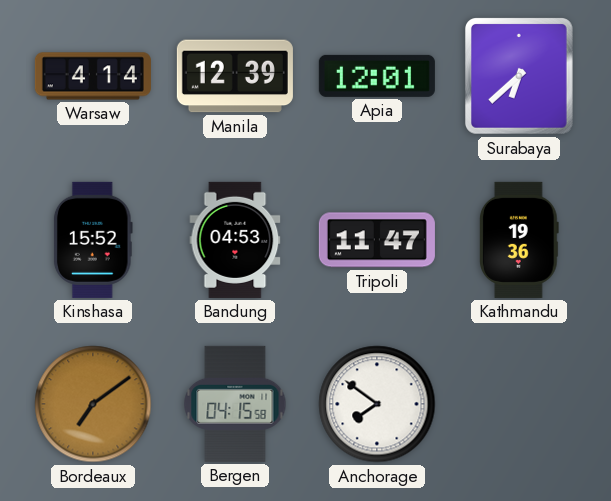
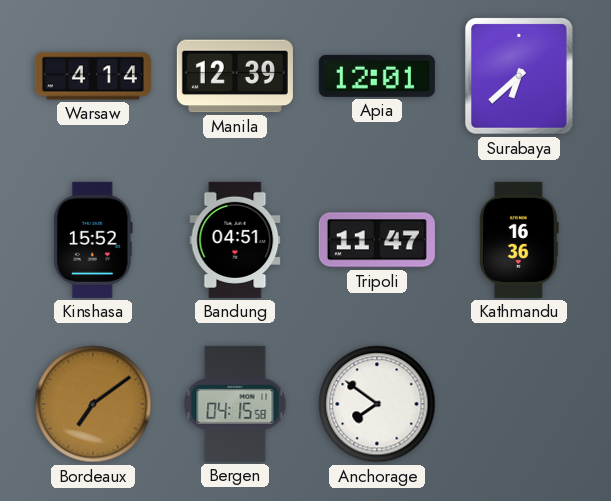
Bandung: 04:53 -> 04:51
Kathmandu: 19:36 -> 16:36
